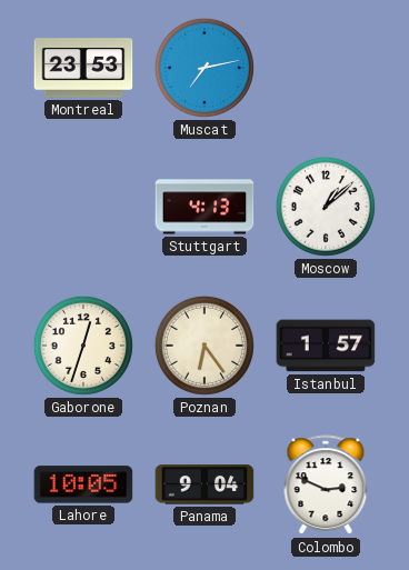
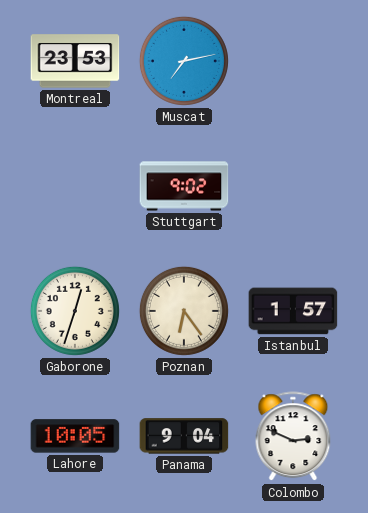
Stuttgart: 4:13 -> 9:02
Moscow: 1:08 -> none
